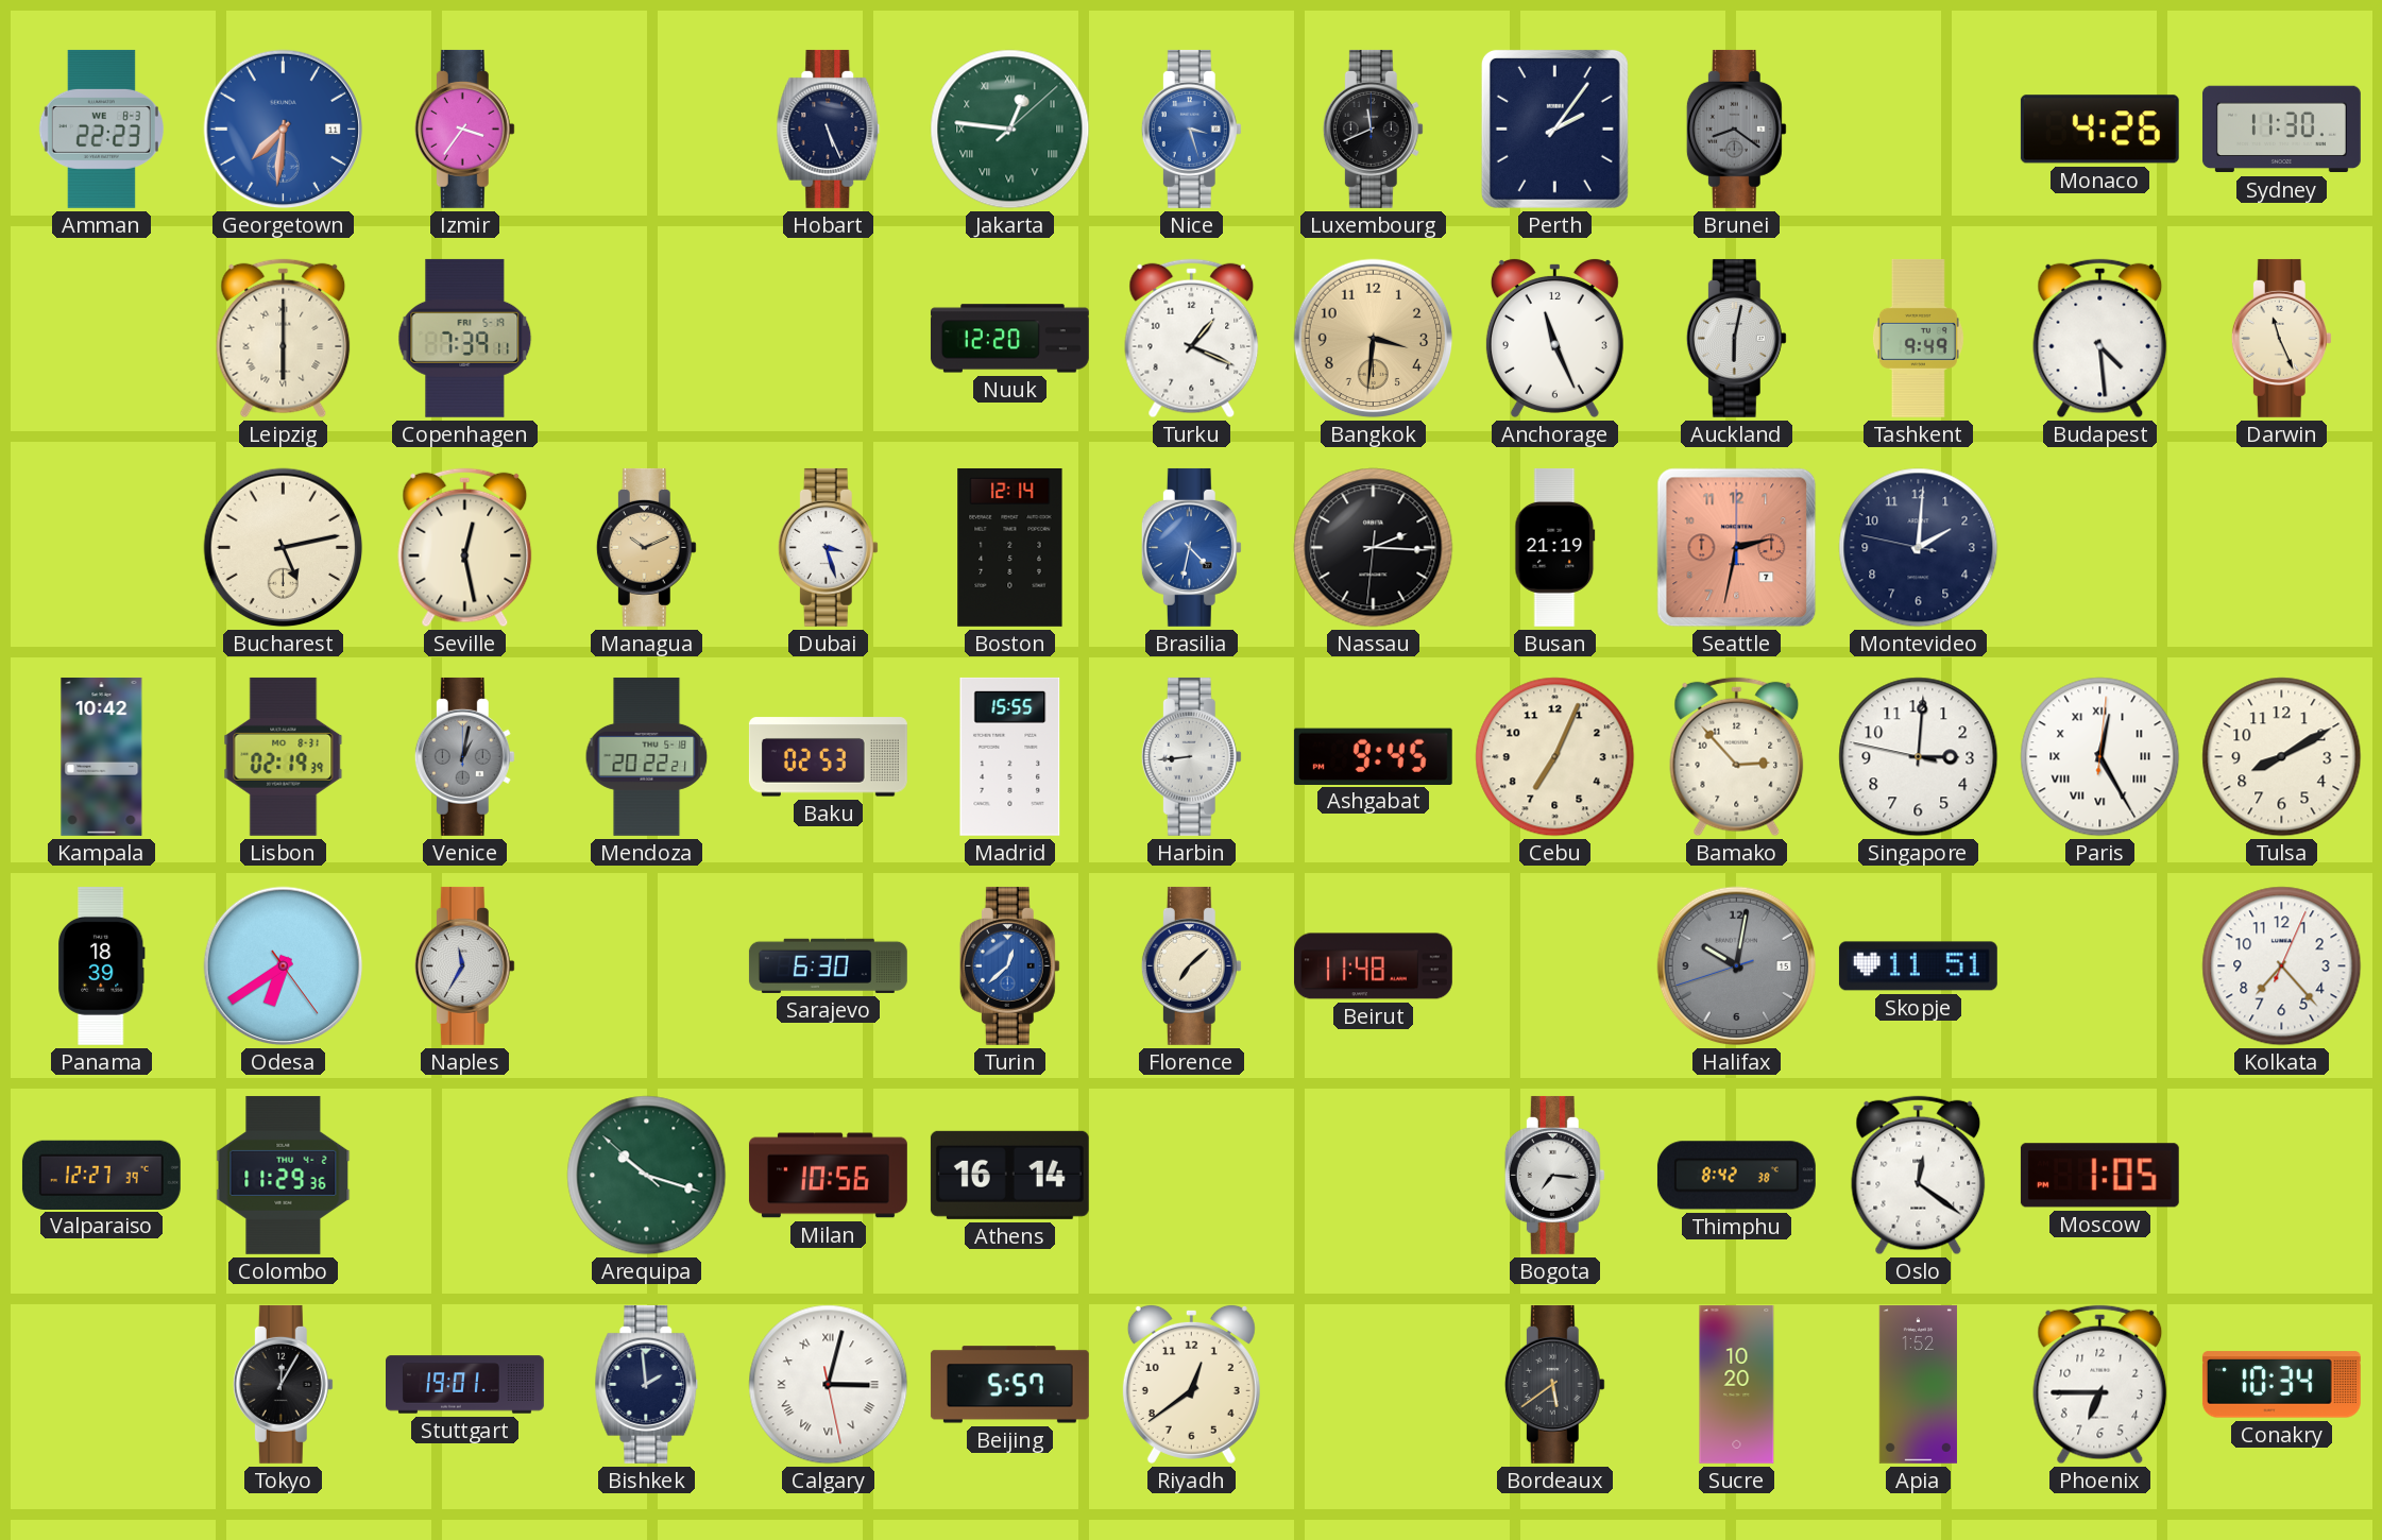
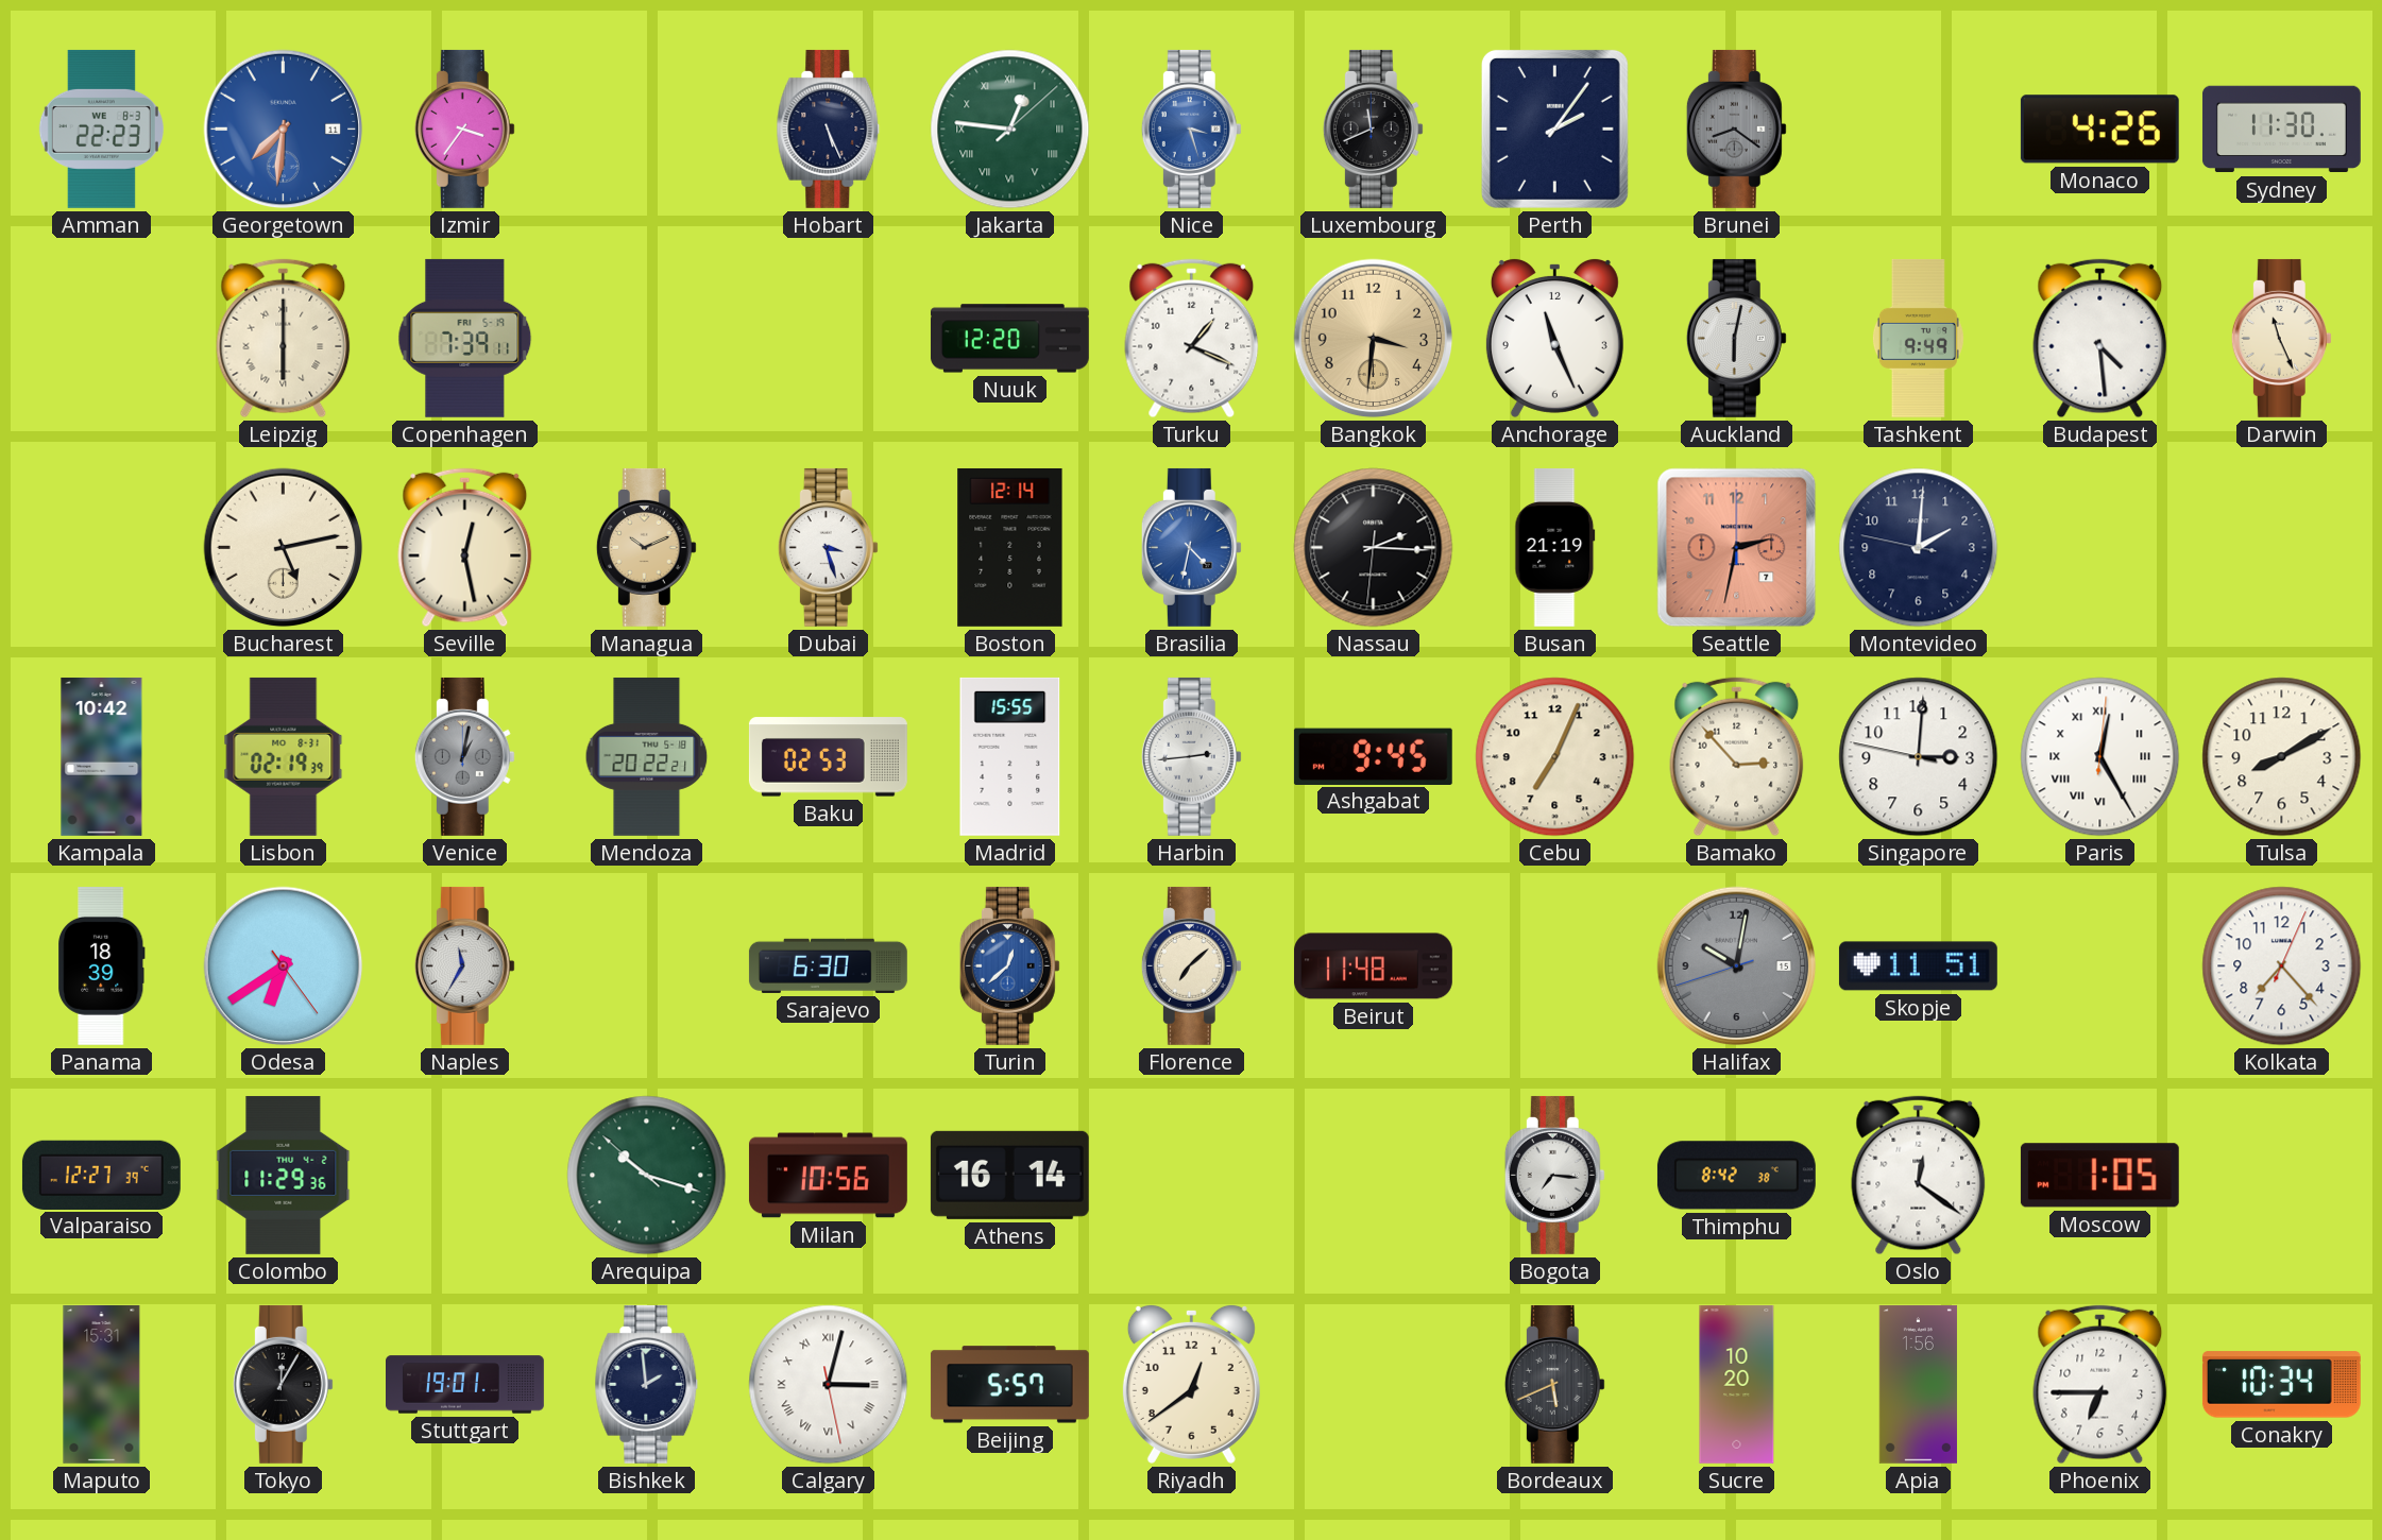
Harbin: 8:44 -> 2:44
Maputo: none -> 15:31
Bordeaux: 5:39 -> 5:41
Apia: 1:52 -> 1:56
